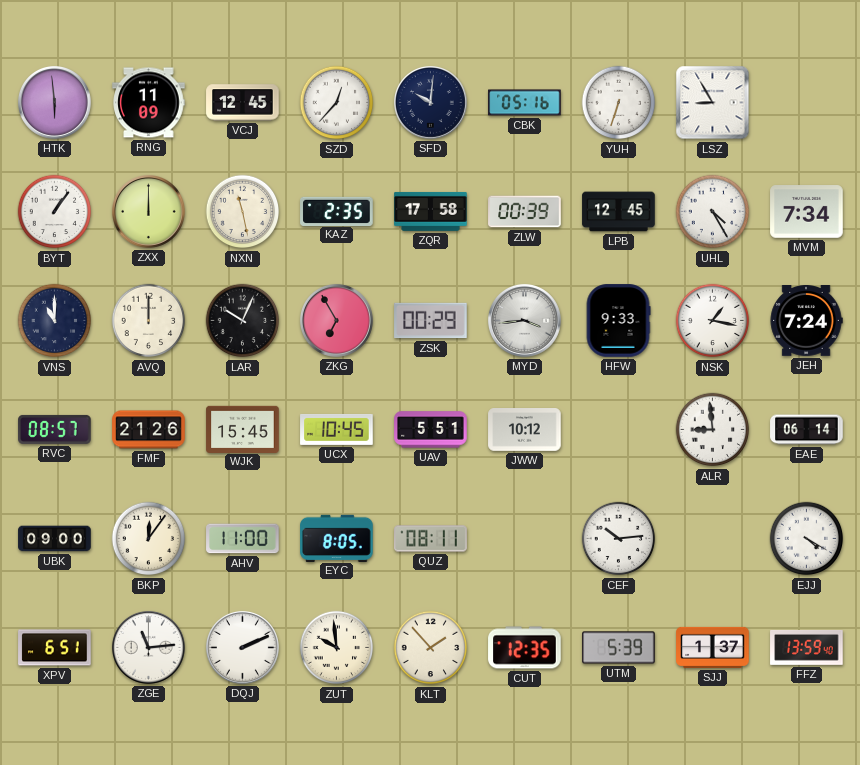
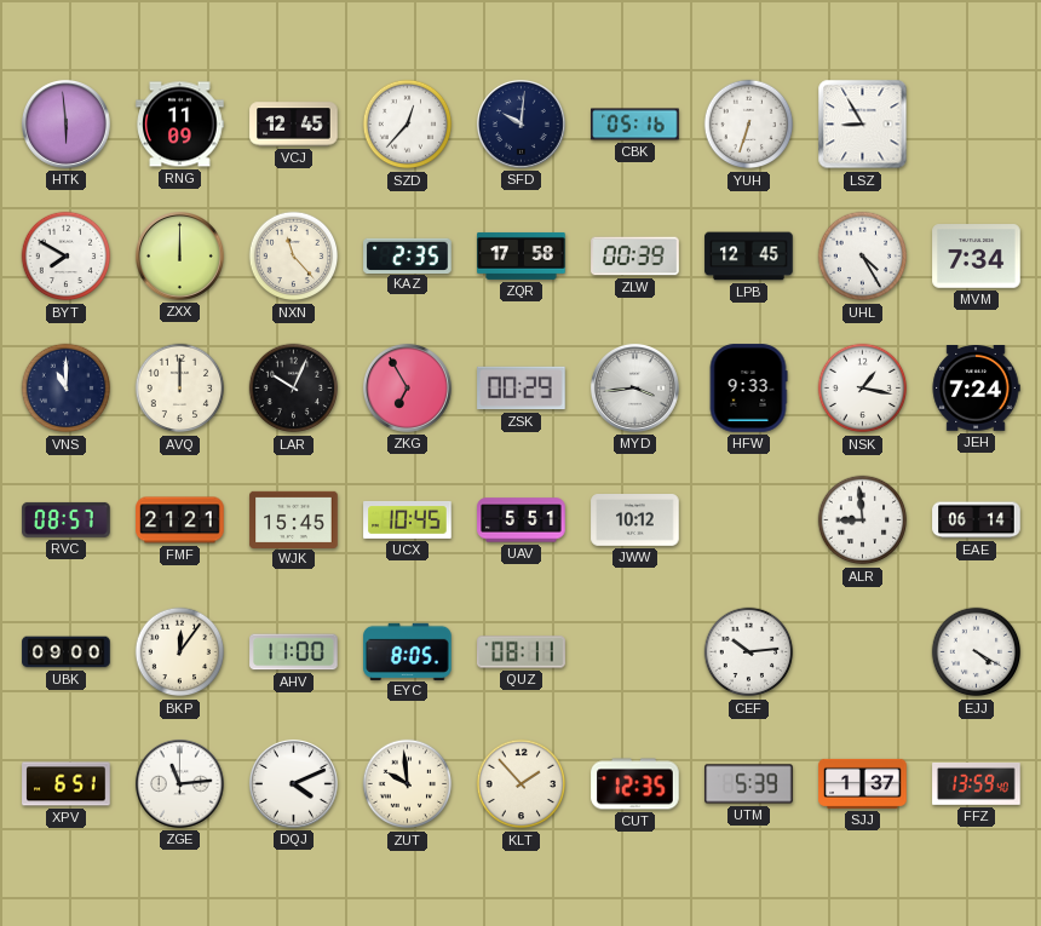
BYT: 1:06 -> 7:50
NXN: 11:28 -> 11:23
FMF: 21:26 -> 21:21
DQJ: 2:11 -> 4:11
